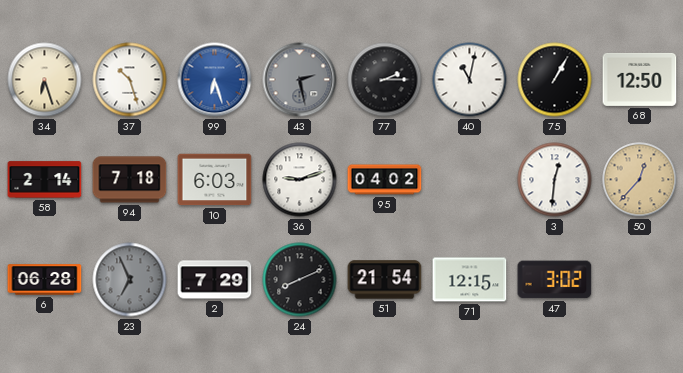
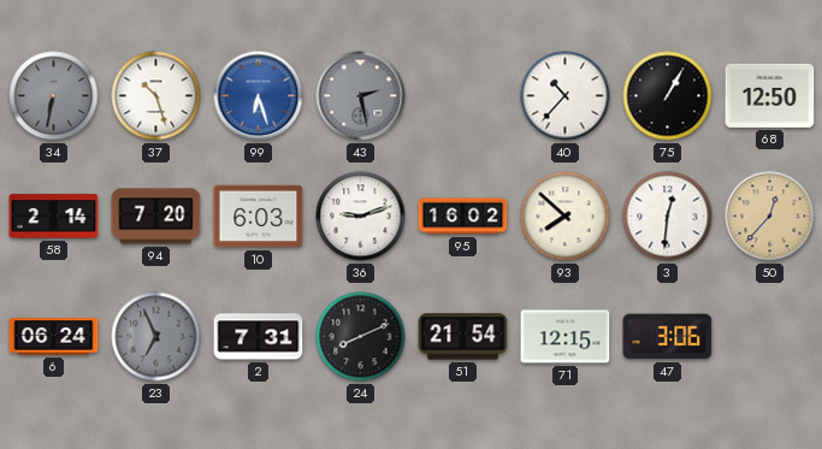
34: 6:27 -> 6:32
34 dial: cream -> grey
77: 2:15 -> none
40: 11:02 -> 10:37
94: 7:18 -> 7:20
95: 04:02 -> 16:02
93: none -> 7:52
6: 06:28 -> 06:24
2: 7:29 -> 7:31
47: 3:02 -> 3:06
